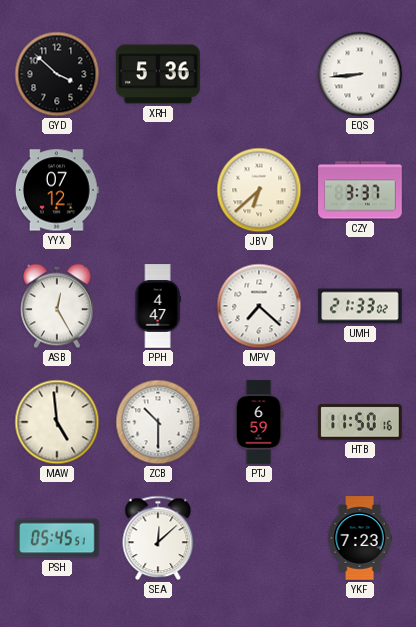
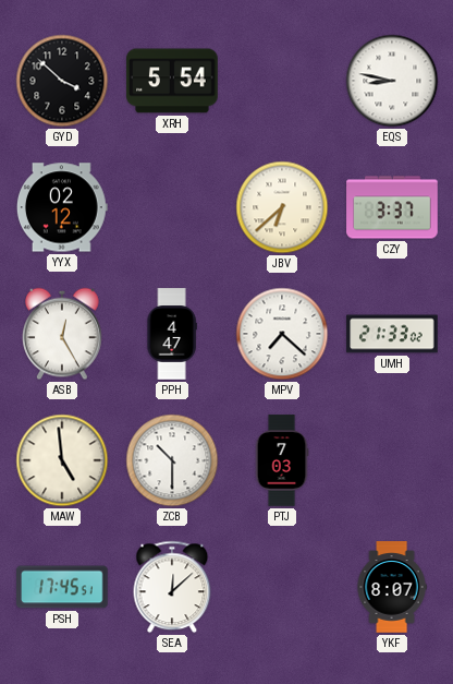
XRH: 5:36 -> 5:54
EQS: 8:44 -> 8:47
YYX: 07:12 -> 02:12
PTJ: 6:59 -> 7:03
HTB: 11:50 -> none
PSH: 05:45 -> 17:45
YKF: 7:23 -> 8:07
